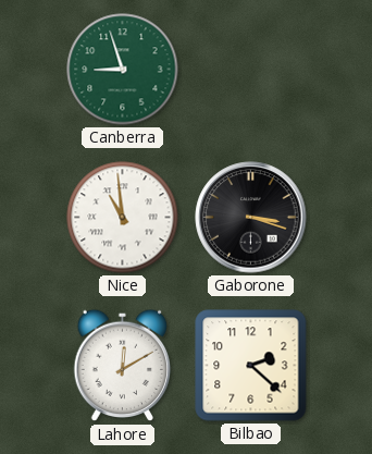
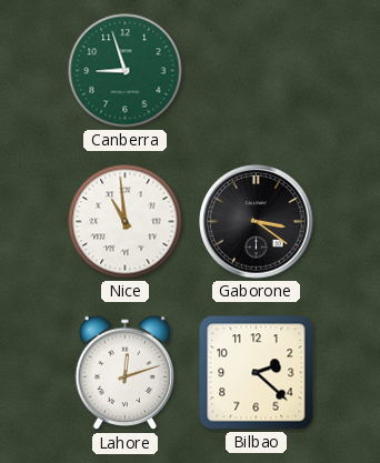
Gaborone: 3:18 -> 3:21
Lahore: 12:10 -> 12:12
